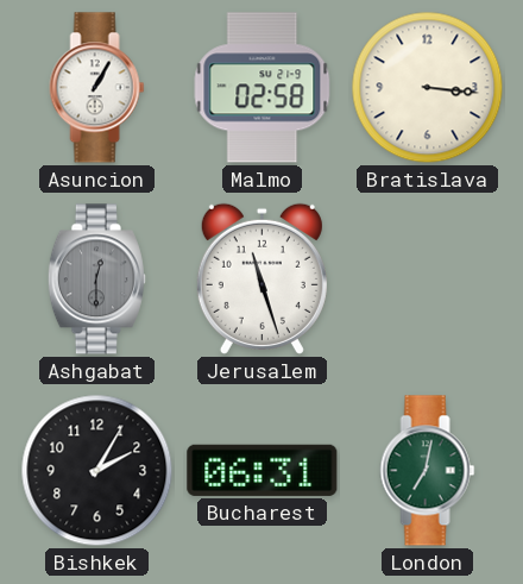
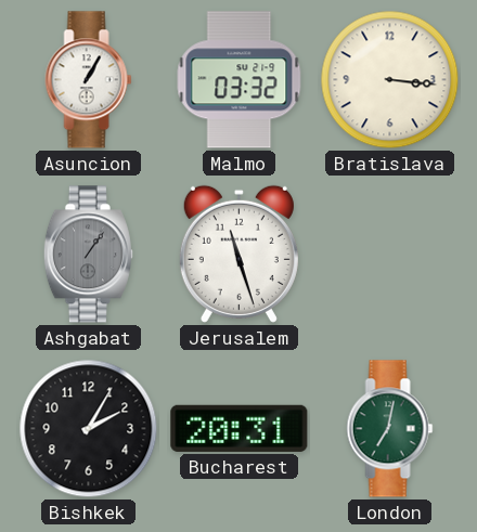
Malmo: 02:58 -> 03:32
Ashgabat: 12:30 -> 1:06
Bucharest: 06:31 -> 20:31
